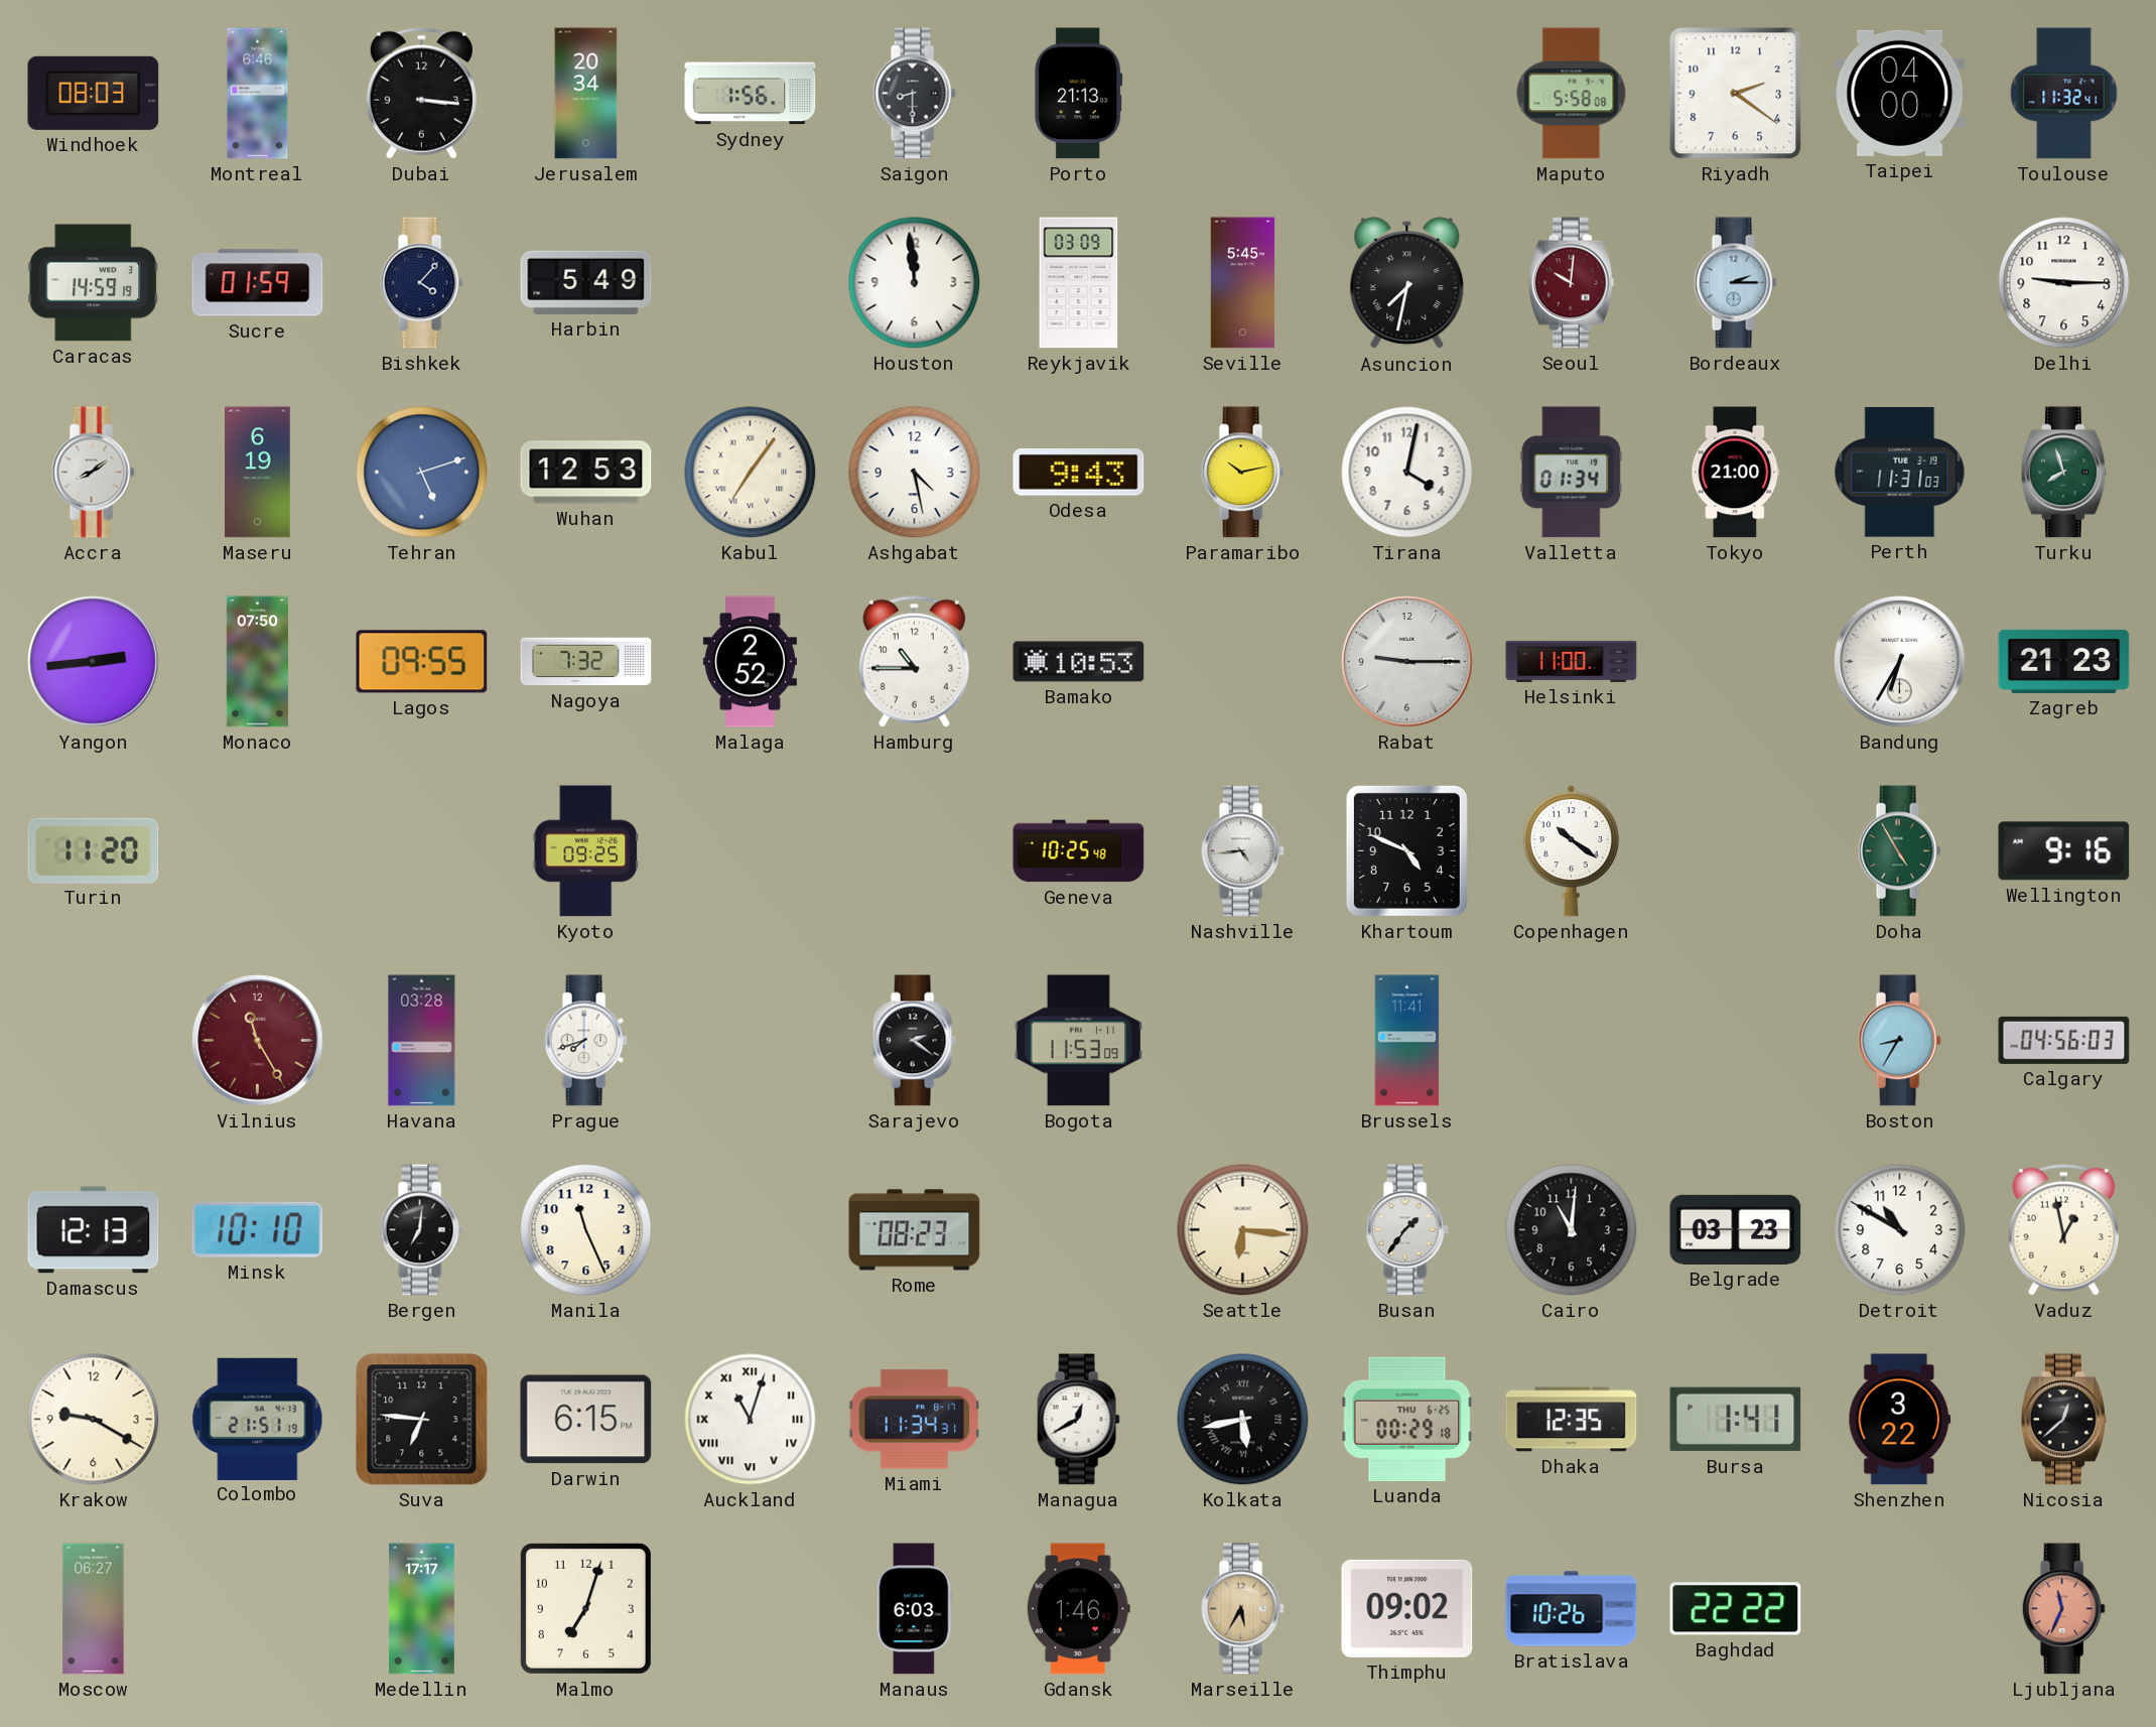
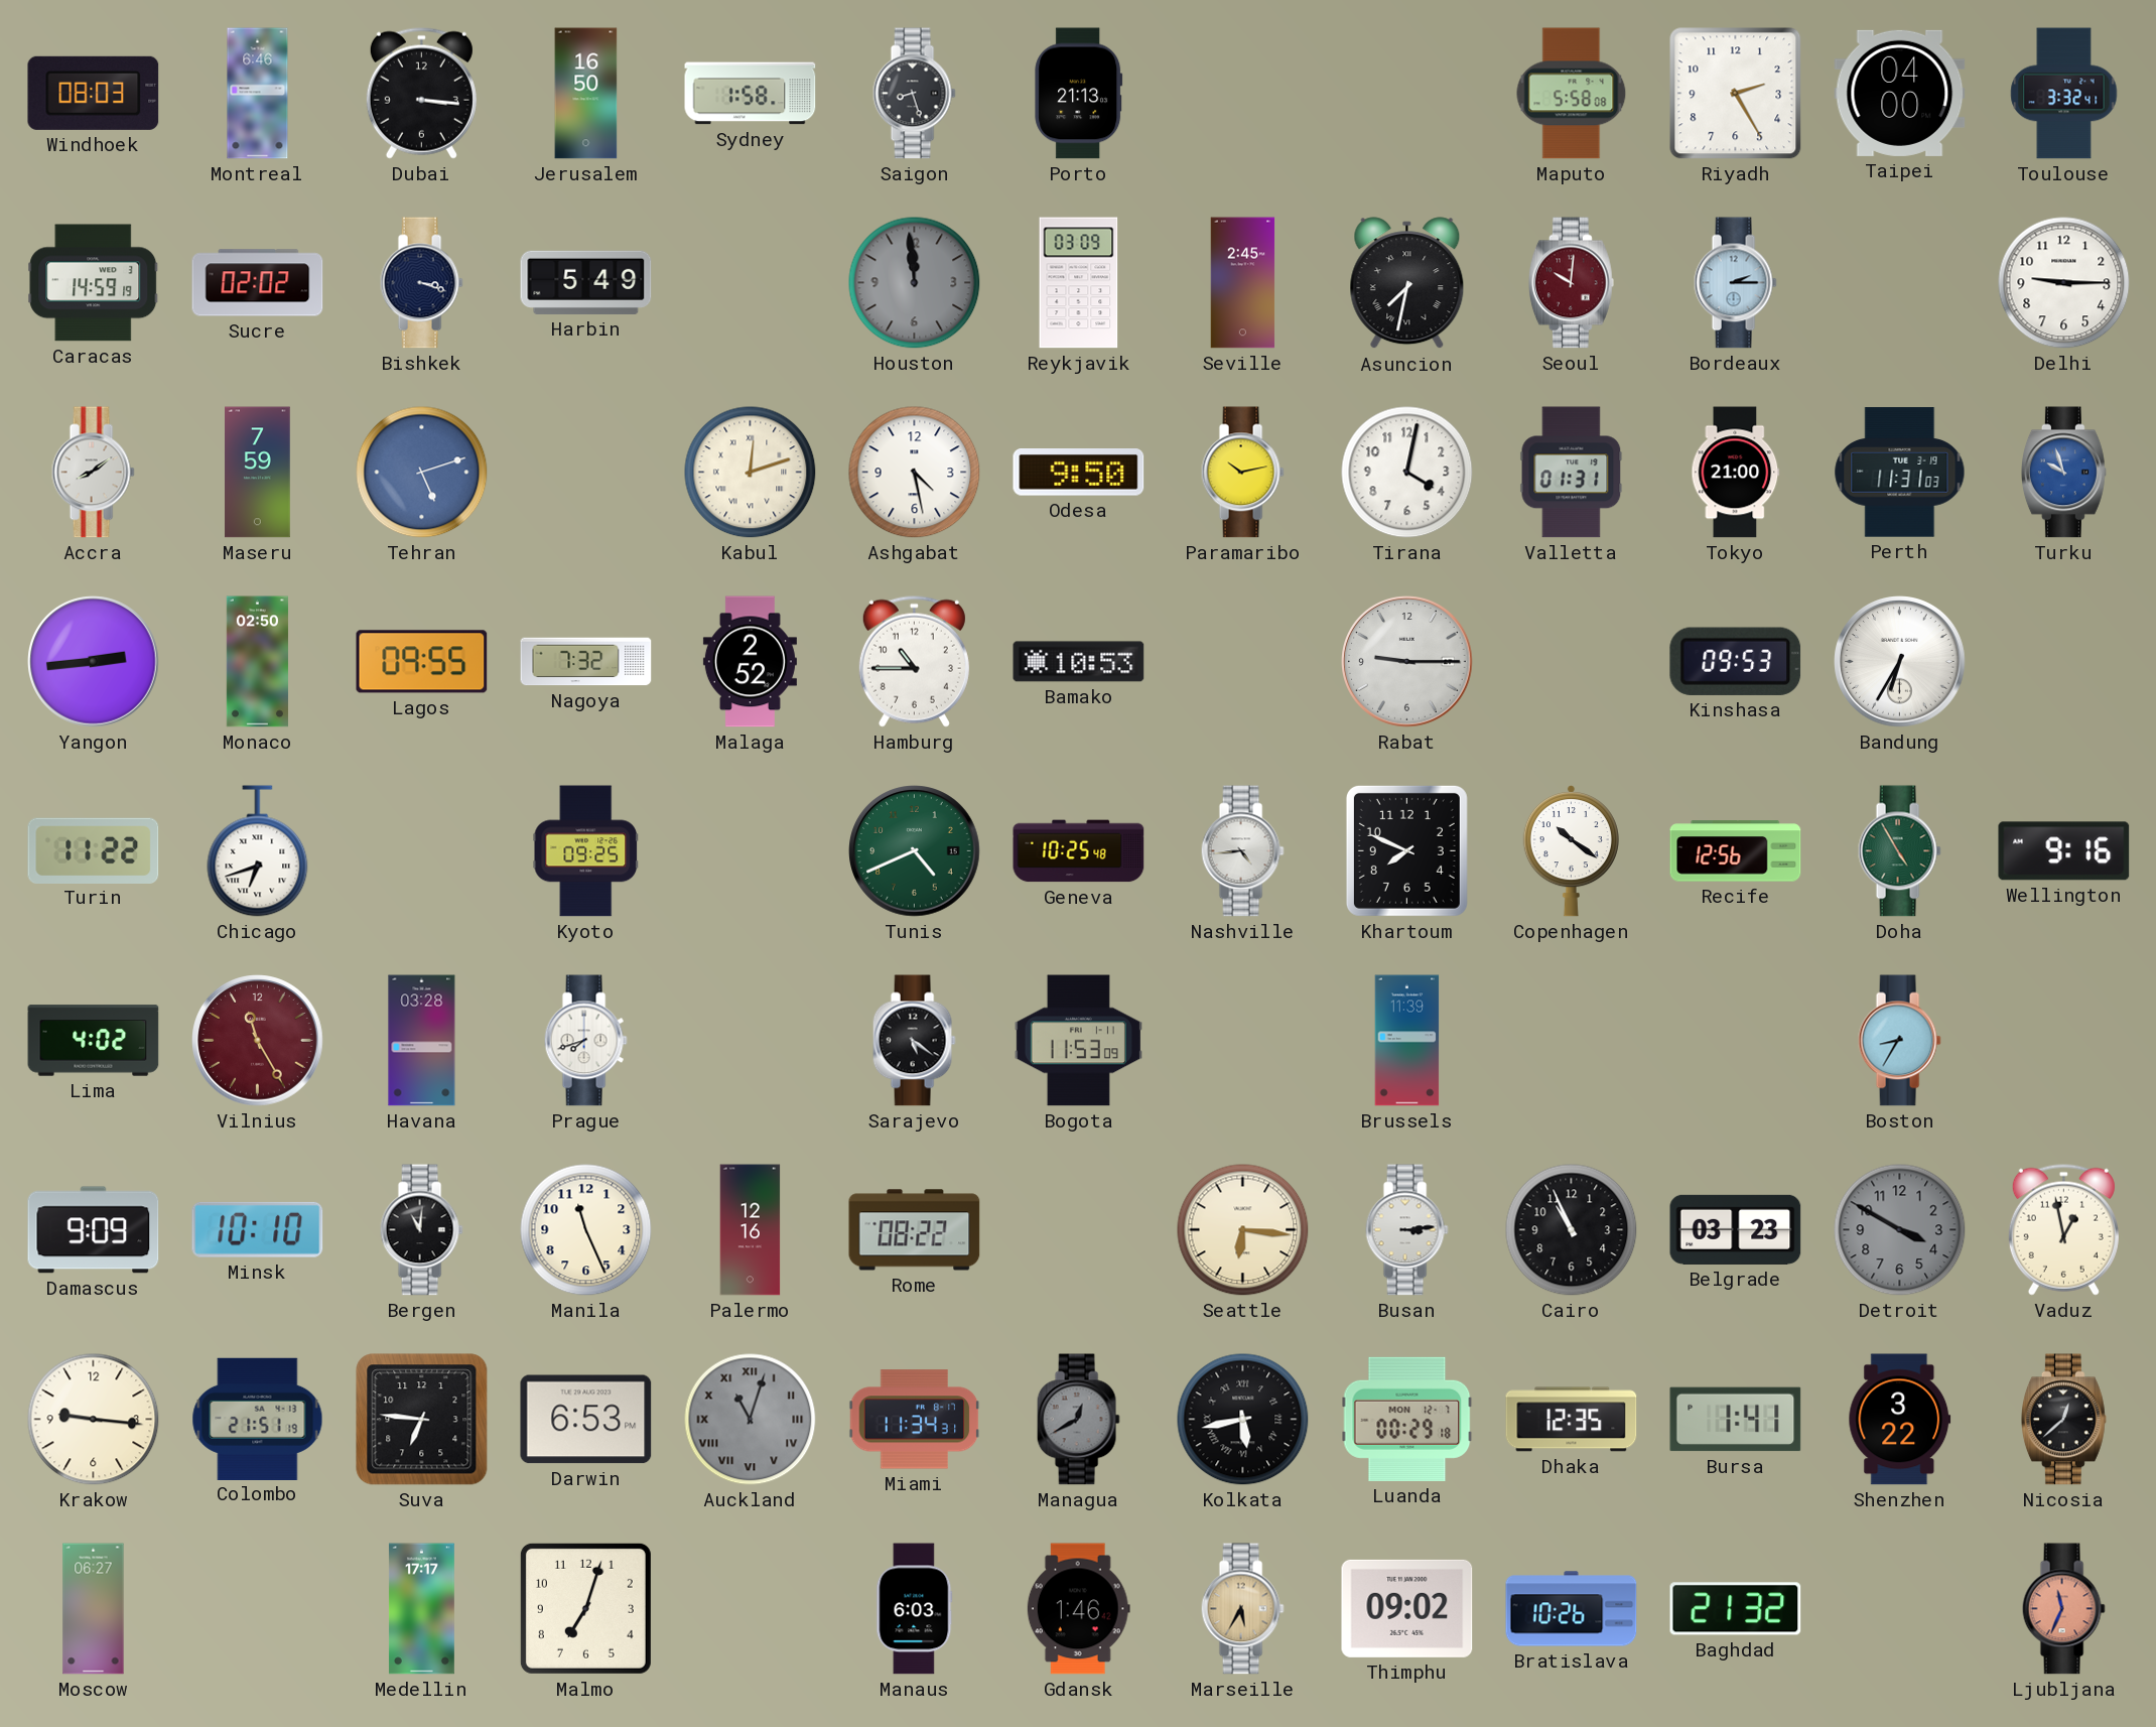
Jerusalem: 20:34 -> 16:50
Sydney: 1:56 -> 1:58
Saigon: 8:30 -> 8:27
Riyadh: 2:21 -> 2:25
Toulouse: 11:32 -> 3:32
Sucre: 01:59 -> 02:02
Bishkek: 4:07 -> 3:18
Houston dial: white -> grey
Seville: 5:45 -> 2:45
Maseru: 6:19 -> 7:59
Wuhan: 12:53 -> none
Kabul: 7:06 -> 12:12
Odesa: 9:43 -> 9:50
Valletta: 01:34 -> 01:31
Turku: 7:57 -> 9:57
Turku dial: green -> blue
Monaco: 07:50 -> 02:50
Helsinki: 11:00 -> none
Kinshasa: none -> 09:53
Zagreb: 21:23 -> none
Turin: 11:20 -> 11:22
Chicago: none -> 6:42
Tunis: none -> 4:41
Khartoum: 4:49 -> 7:49
Recife: none -> 12:56
Lima: none -> 4:02
Sarajevo: 2:21 -> 5:21
Brussels: 11:41 -> 11:39
Calgary: 04:56 -> none
Damascus: 12:13 -> 9:09
Bergen: 7:01 -> 11:01
Palermo: none -> 12:16
Rome: 08:23 -> 08:22
Busan: 1:36 -> 3:14
Cairo: 11:01 -> 10:56
Detroit: 10:50 -> 3:50
Detroit dial: white -> grey
Krakow: 9:20 -> 9:16
Darwin: 6:15 -> 6:53
Auckland dial: white -> grey
Managua dial: white -> grey
Luanda date: THU 6-25 -> MON 12-7
Baghdad: 22:22 -> 21:32
